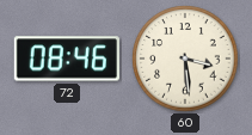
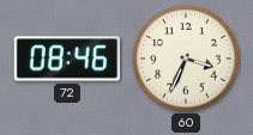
60: 3:29 -> 3:34
